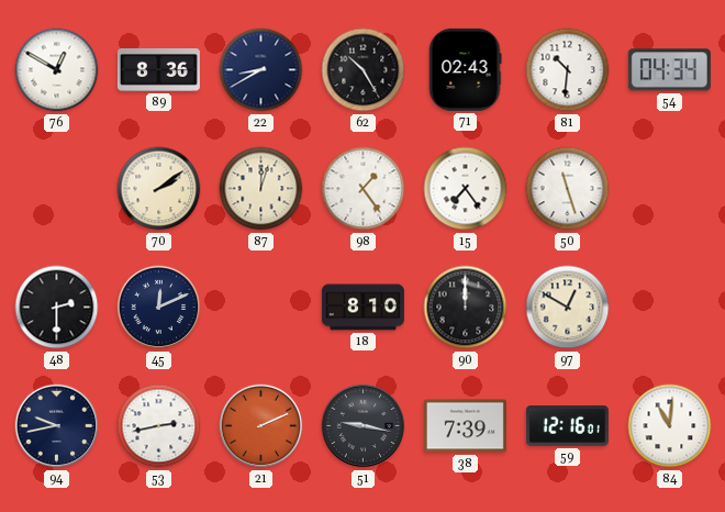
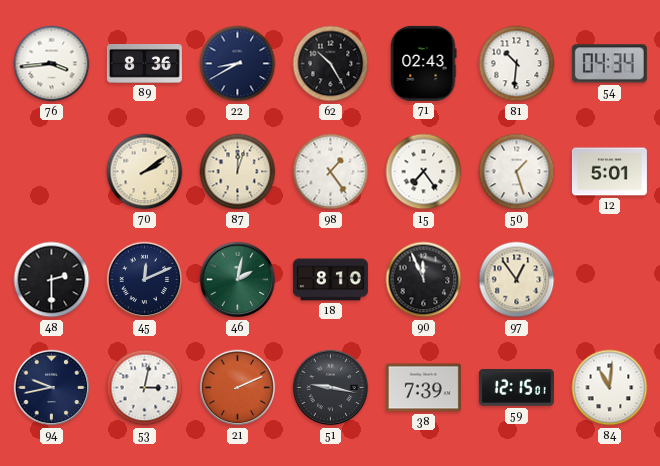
76: 12:50 -> 3:44
50: 11:27 -> 1:27
12: none -> 5:01
46: none -> 2:02
90: 12:00 -> 11:56
97: 12:50 -> 12:54
53: 2:43 -> 3:02
59: 12:16 -> 12:15
